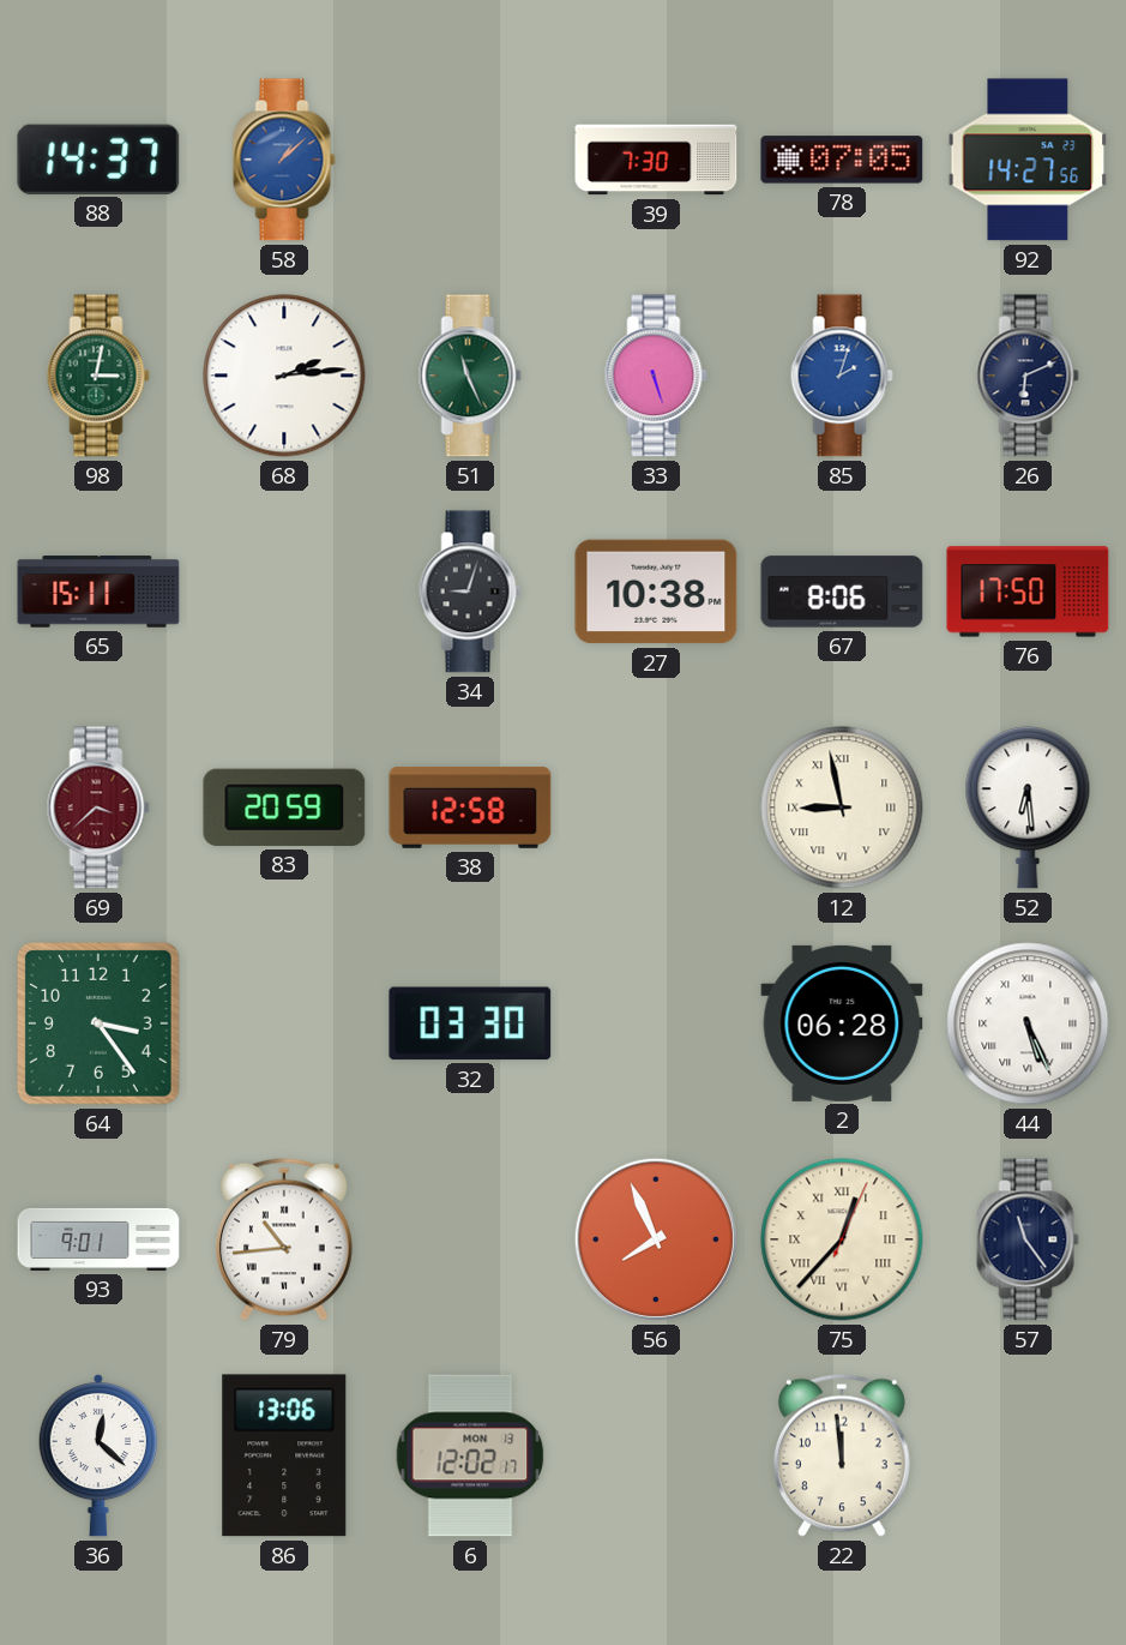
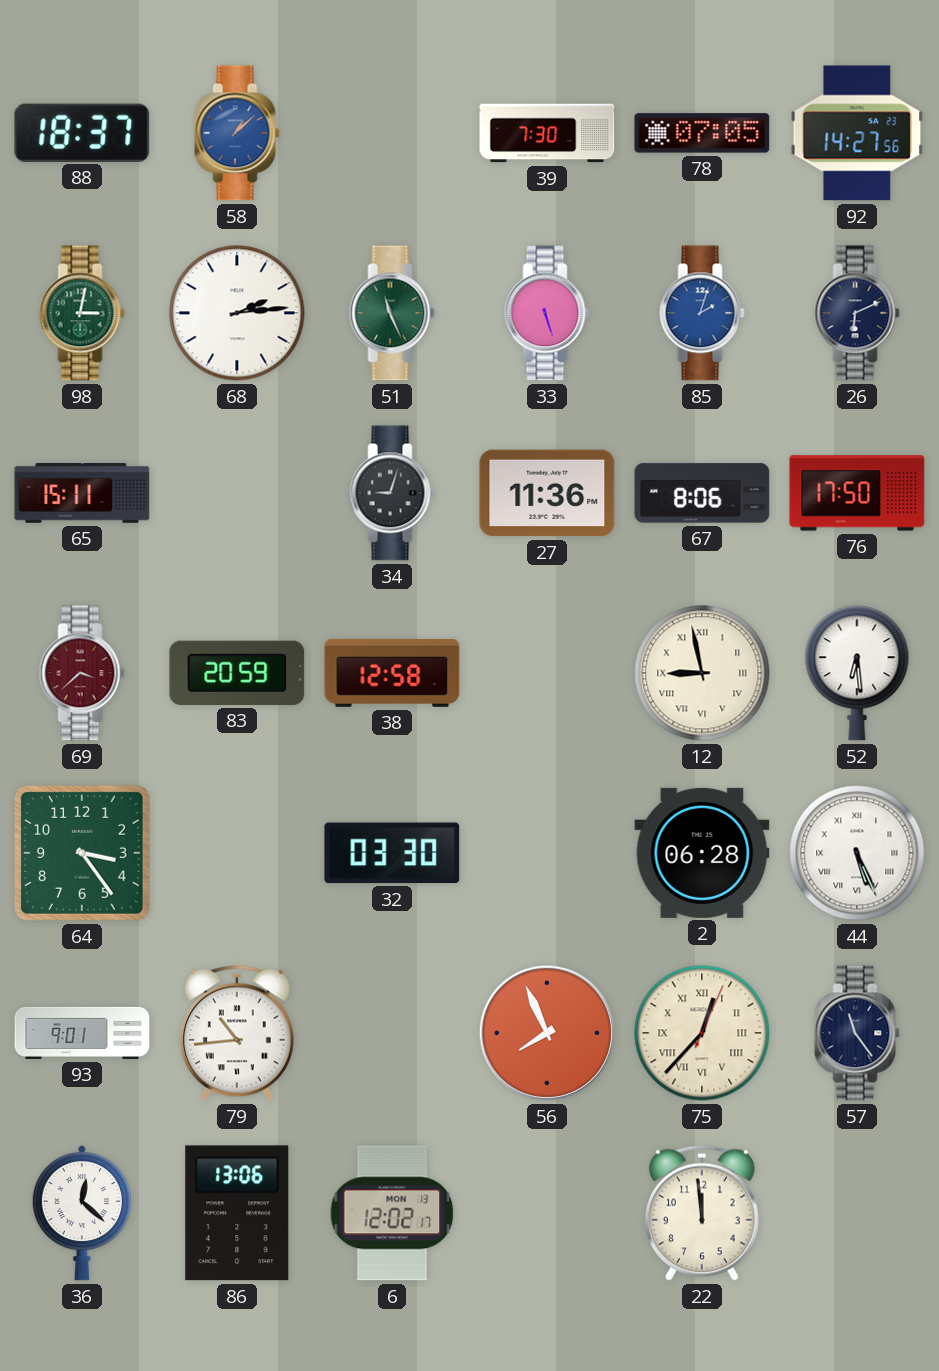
88: 14:37 -> 18:37
27: 10:38 -> 11:36
